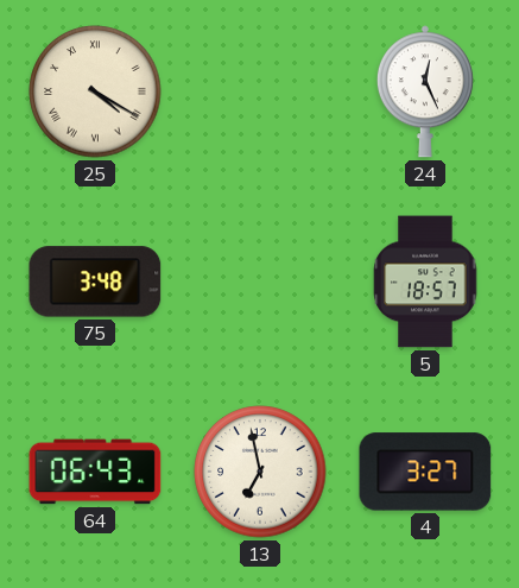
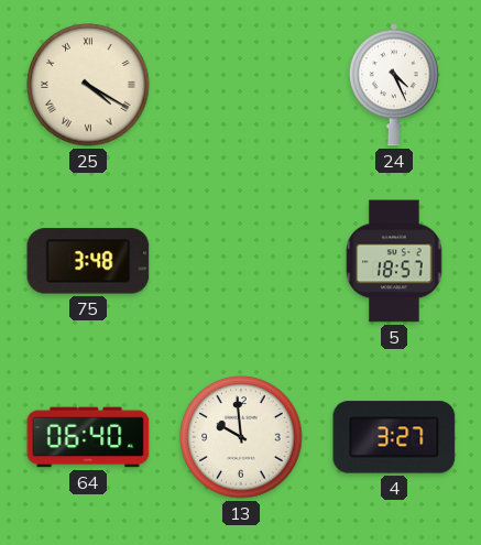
24: 12:26 -> 4:26
64: 06:43 -> 06:40
13: 6:58 -> 9:59
